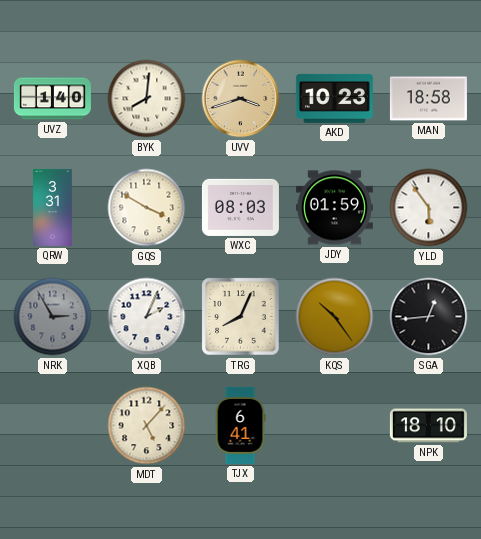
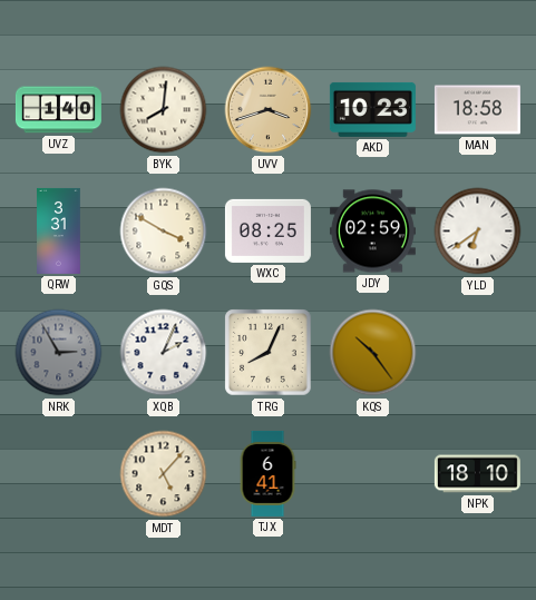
WXC: 08:03 -> 08:25
JDY: 01:59 -> 02:59
YLD: 5:54 -> 6:39
SGA: 12:44 -> none
